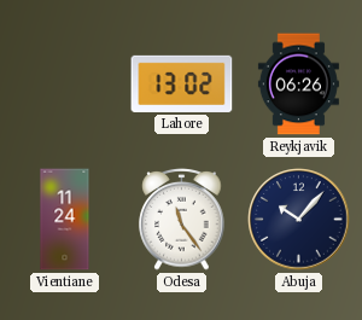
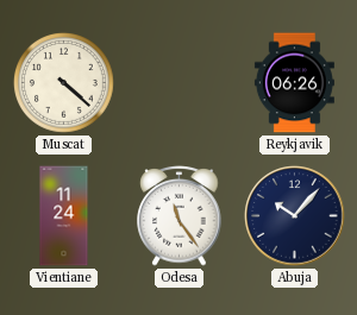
Muscat: none -> 4:22
Lahore: 13:02 -> none
